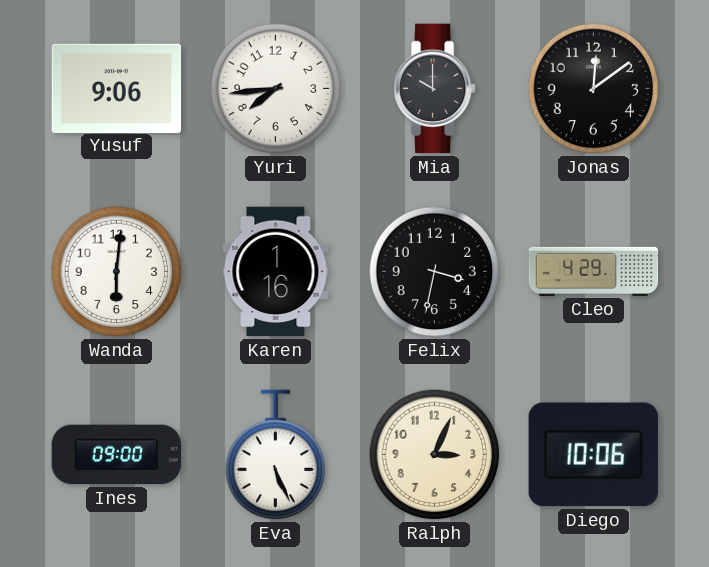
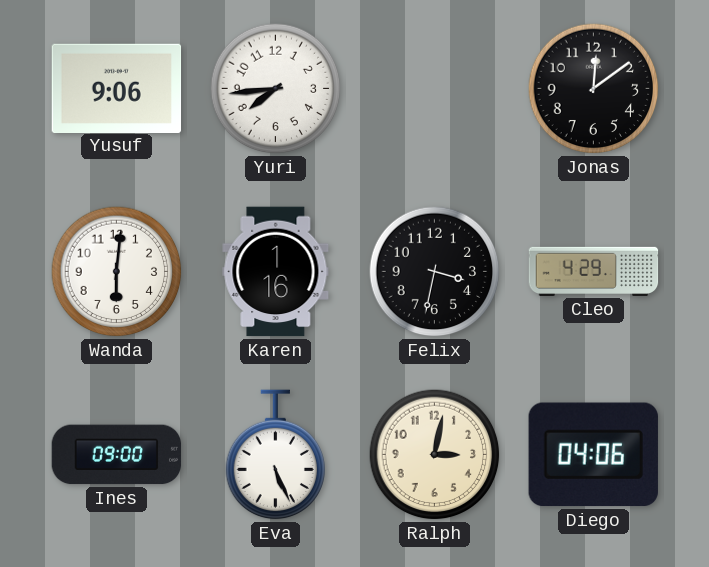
Mia: 10:00 -> none
Ralph: 3:04 -> 3:02
Diego: 10:06 -> 04:06
